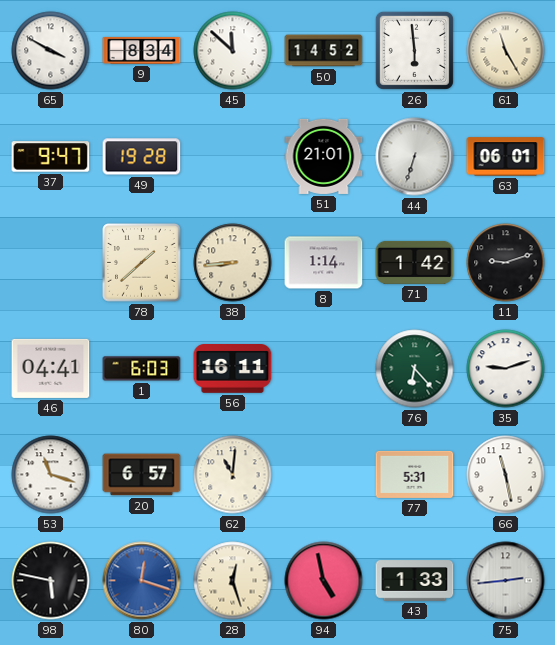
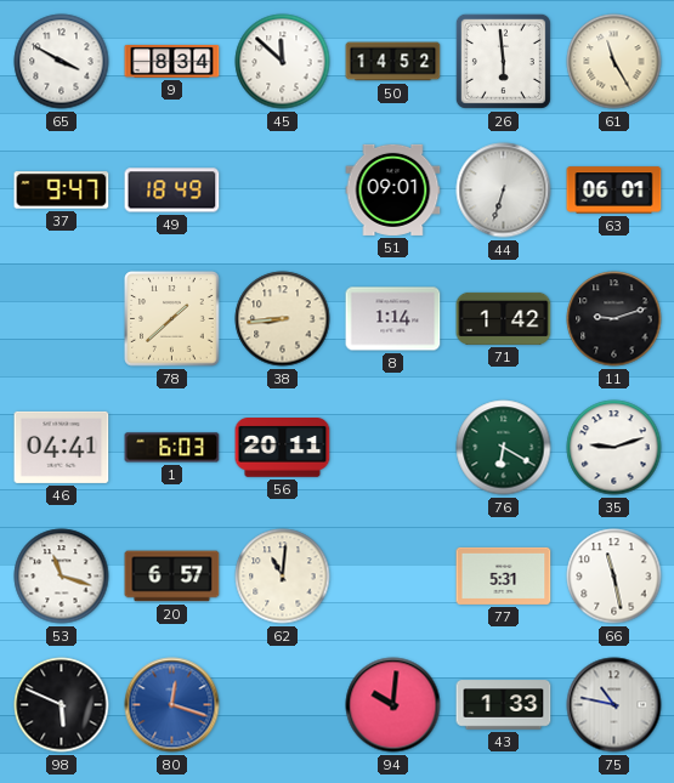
49: 19:28 -> 18:49
51: 21:01 -> 09:01
56: 16:11 -> 20:11
76: 6:23 -> 6:20
98: 5:47 -> 5:49
28: 12:27 -> none
94: 4:58 -> 10:01
75: 2:44 -> 10:47
